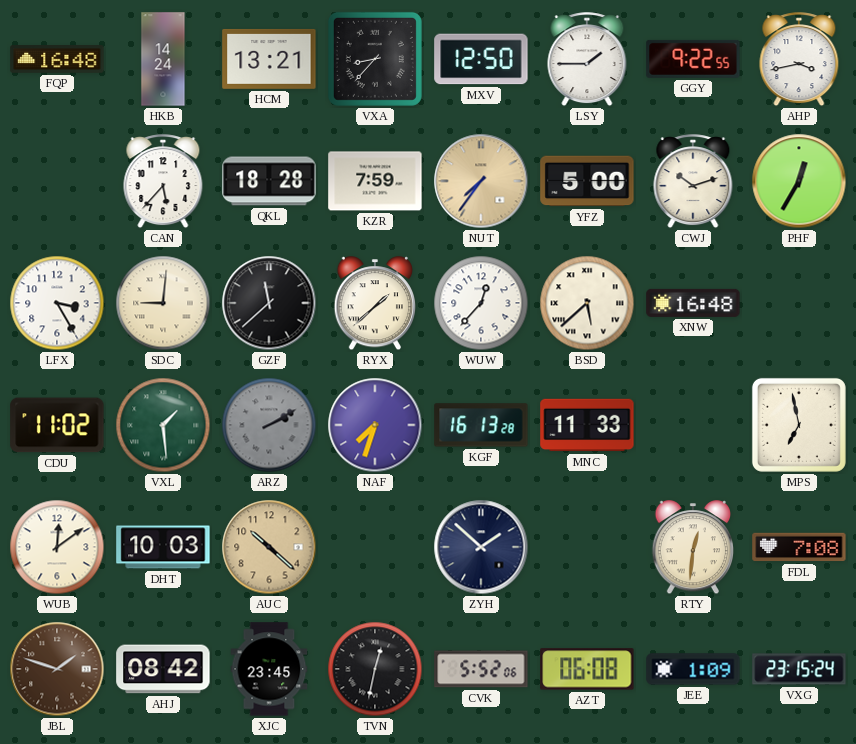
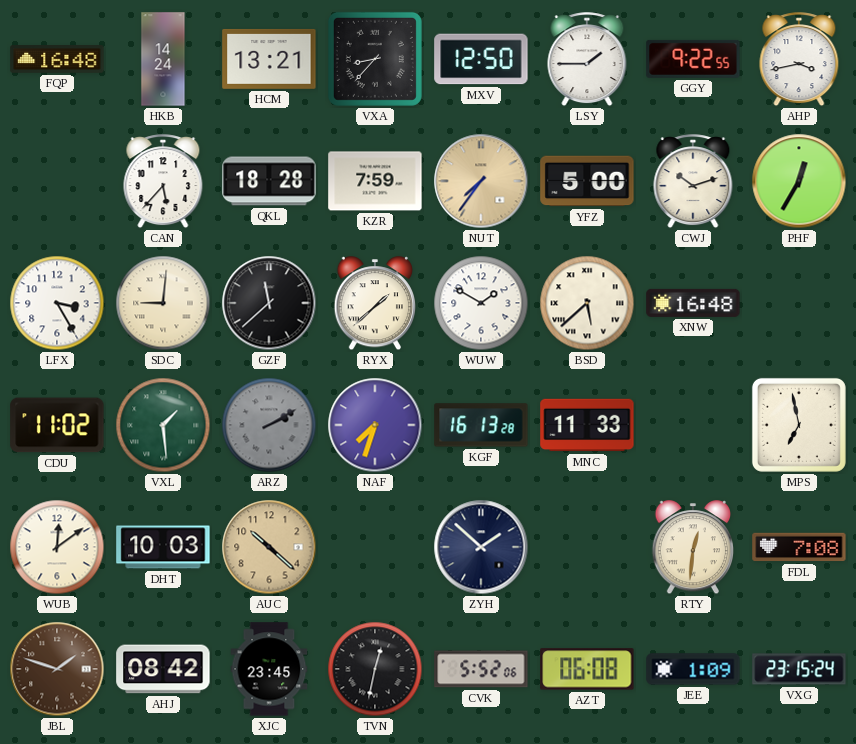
WUW: 12:37 -> 1:50
